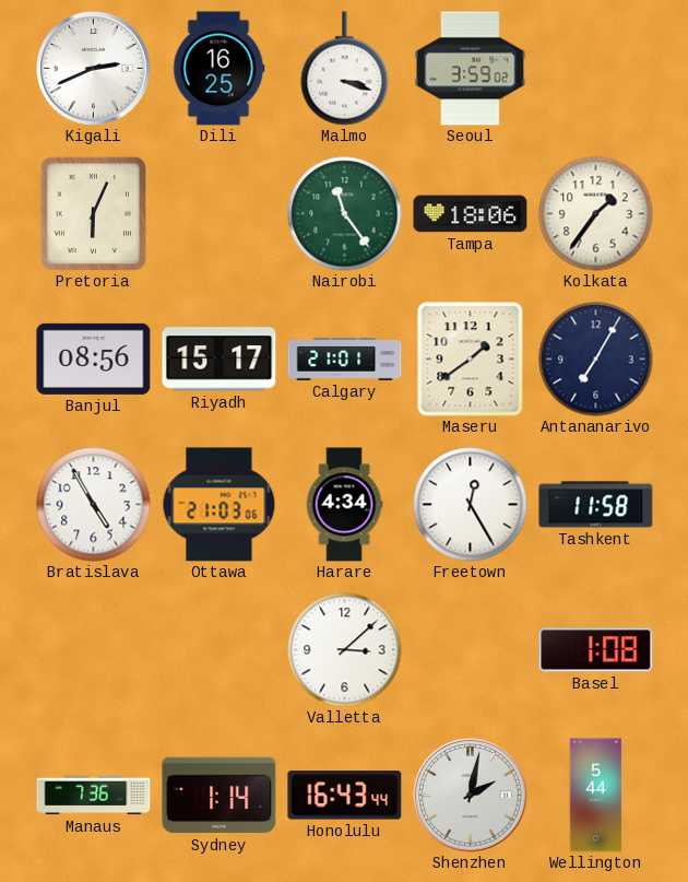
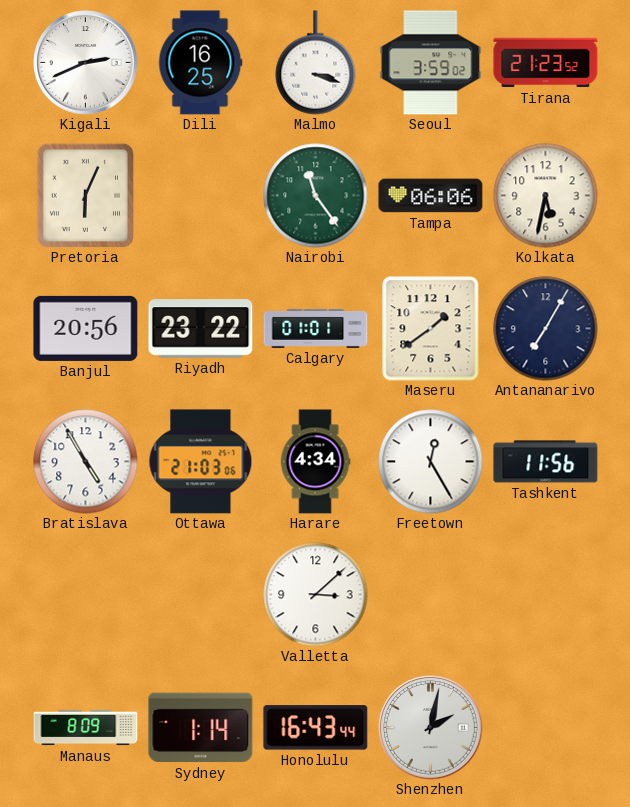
Tirana: none -> 21:23
Tampa: 18:06 -> 06:06
Kolkata: 1:36 -> 5:32
Banjul: 08:56 -> 20:56
Riyadh: 15:17 -> 23:22
Calgary: 21:01 -> 01:01
Tashkent: 11:58 -> 11:56
Basel: 1:08 -> none
Manaus: 7:36 -> 8:09
Wellington: 5:44 -> none
